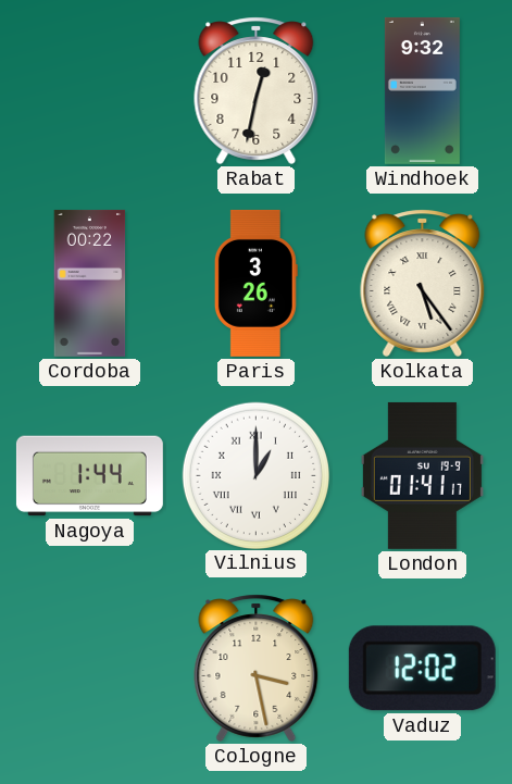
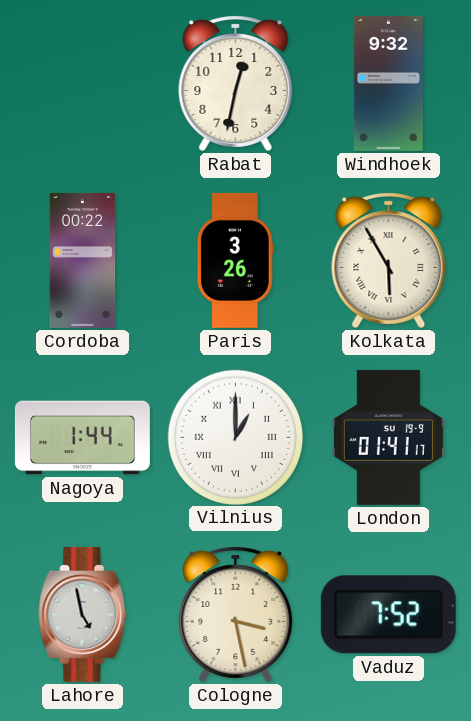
Kolkata: 5:24 -> 5:55
Lahore: none -> 4:58
Vaduz: 12:02 -> 7:52
